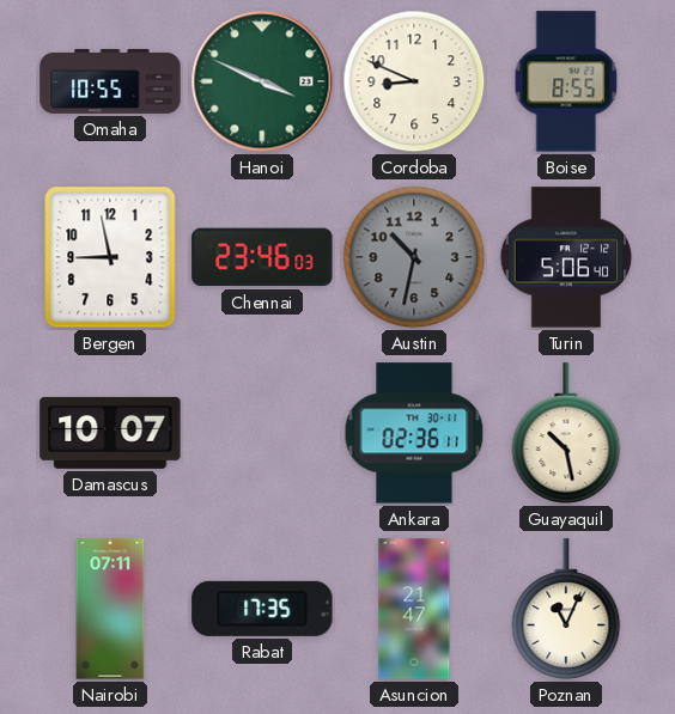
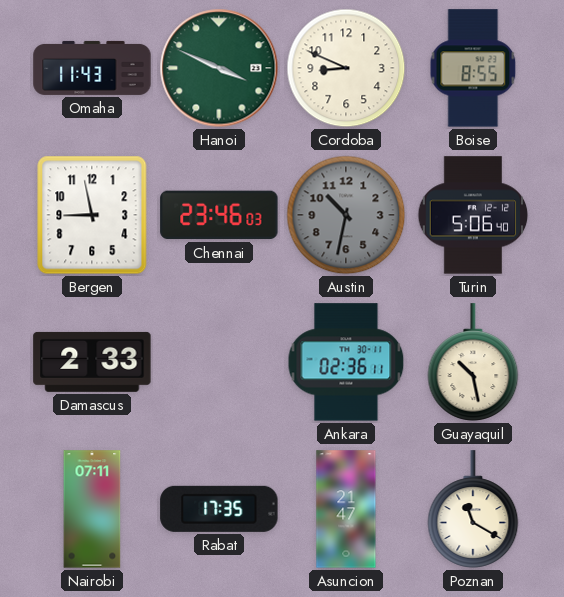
Omaha: 10:55 -> 11:43
Damascus: 10:07 -> 2:33
Poznan: 11:04 -> 11:20
